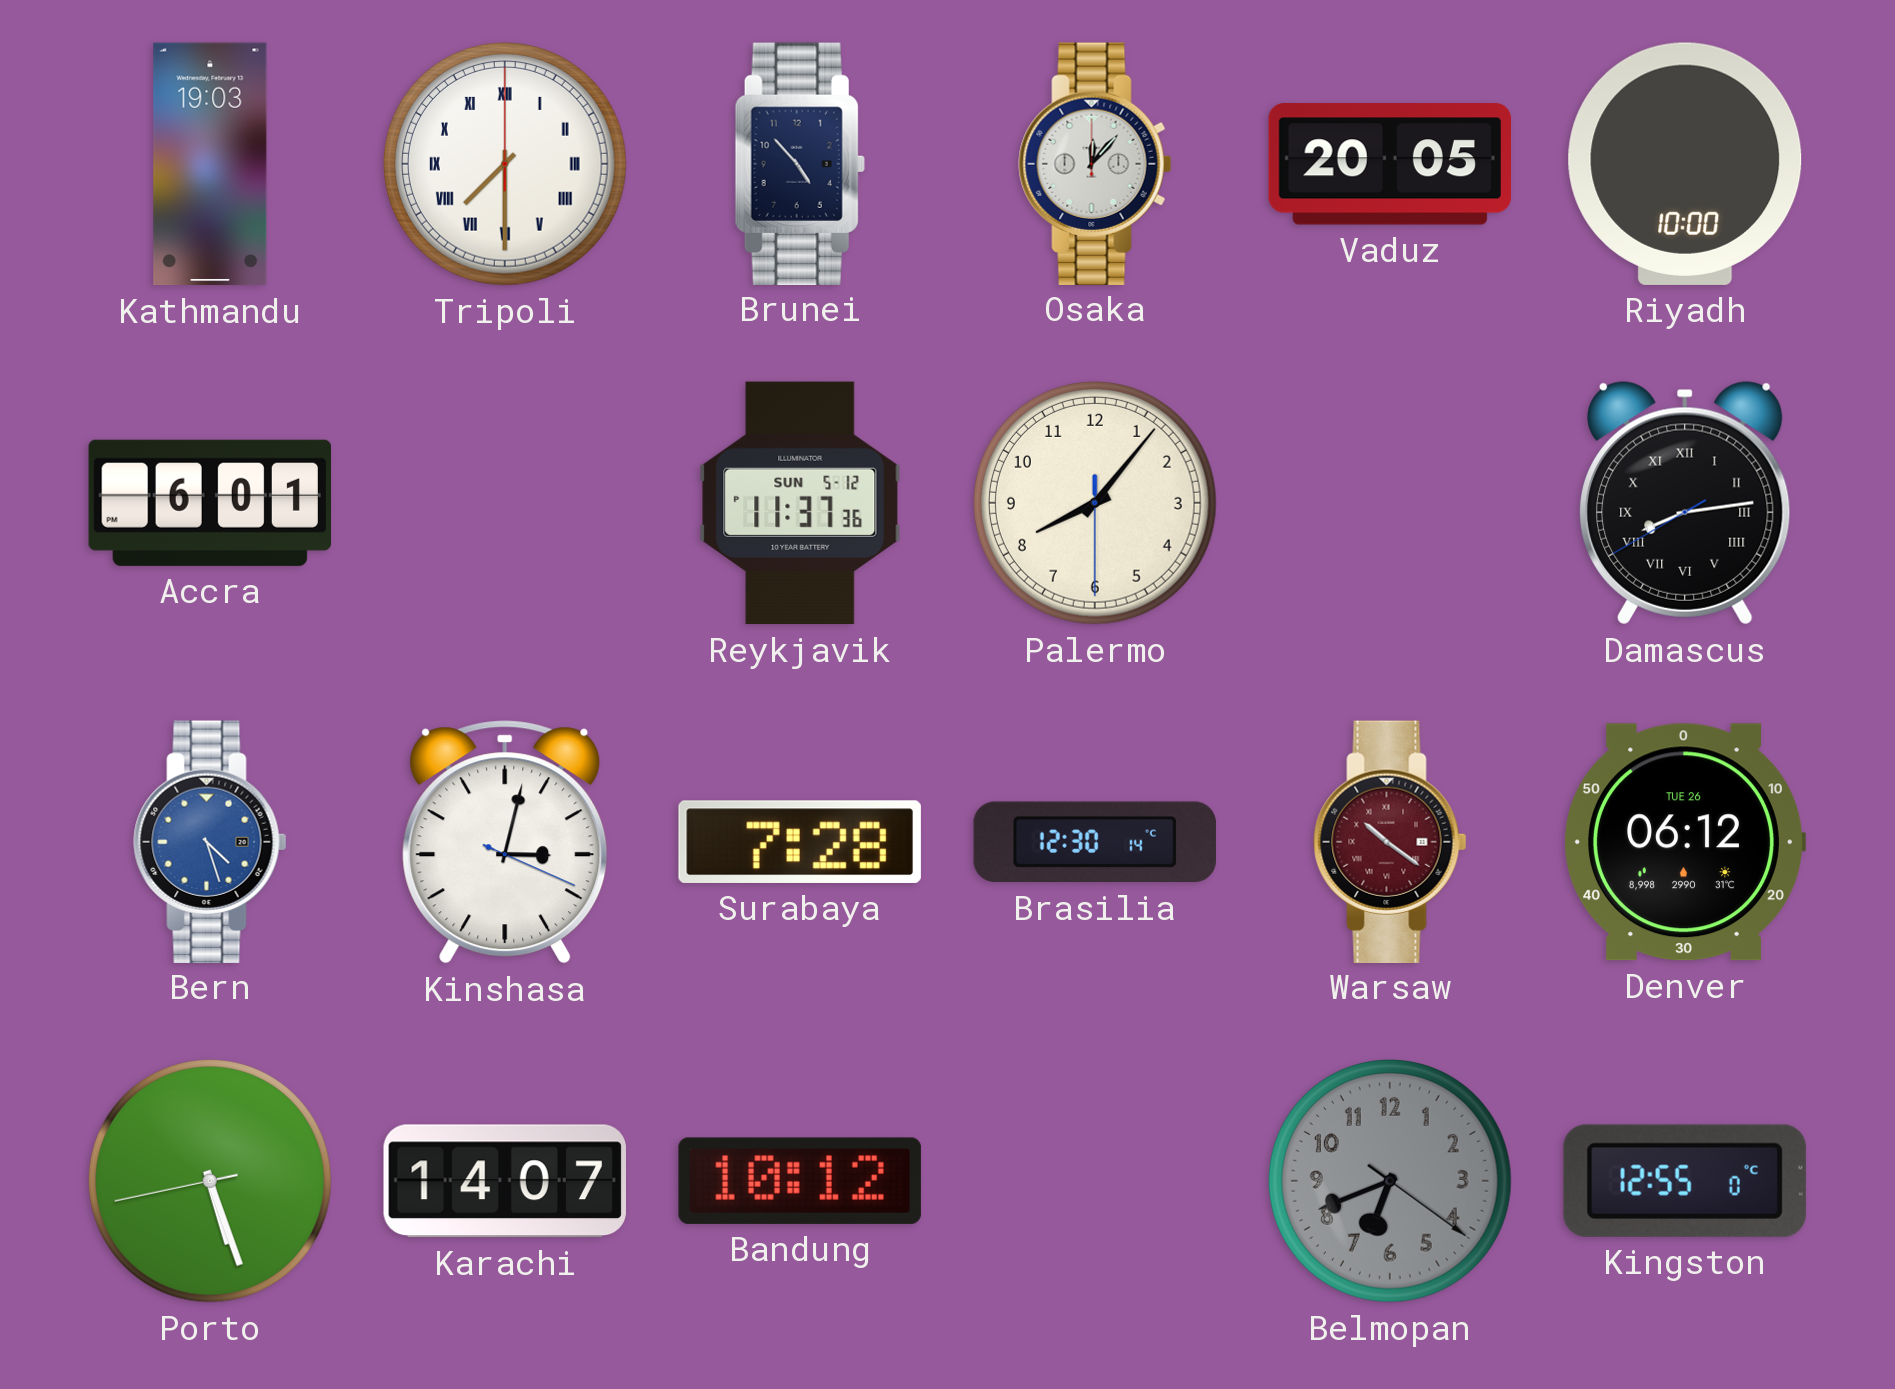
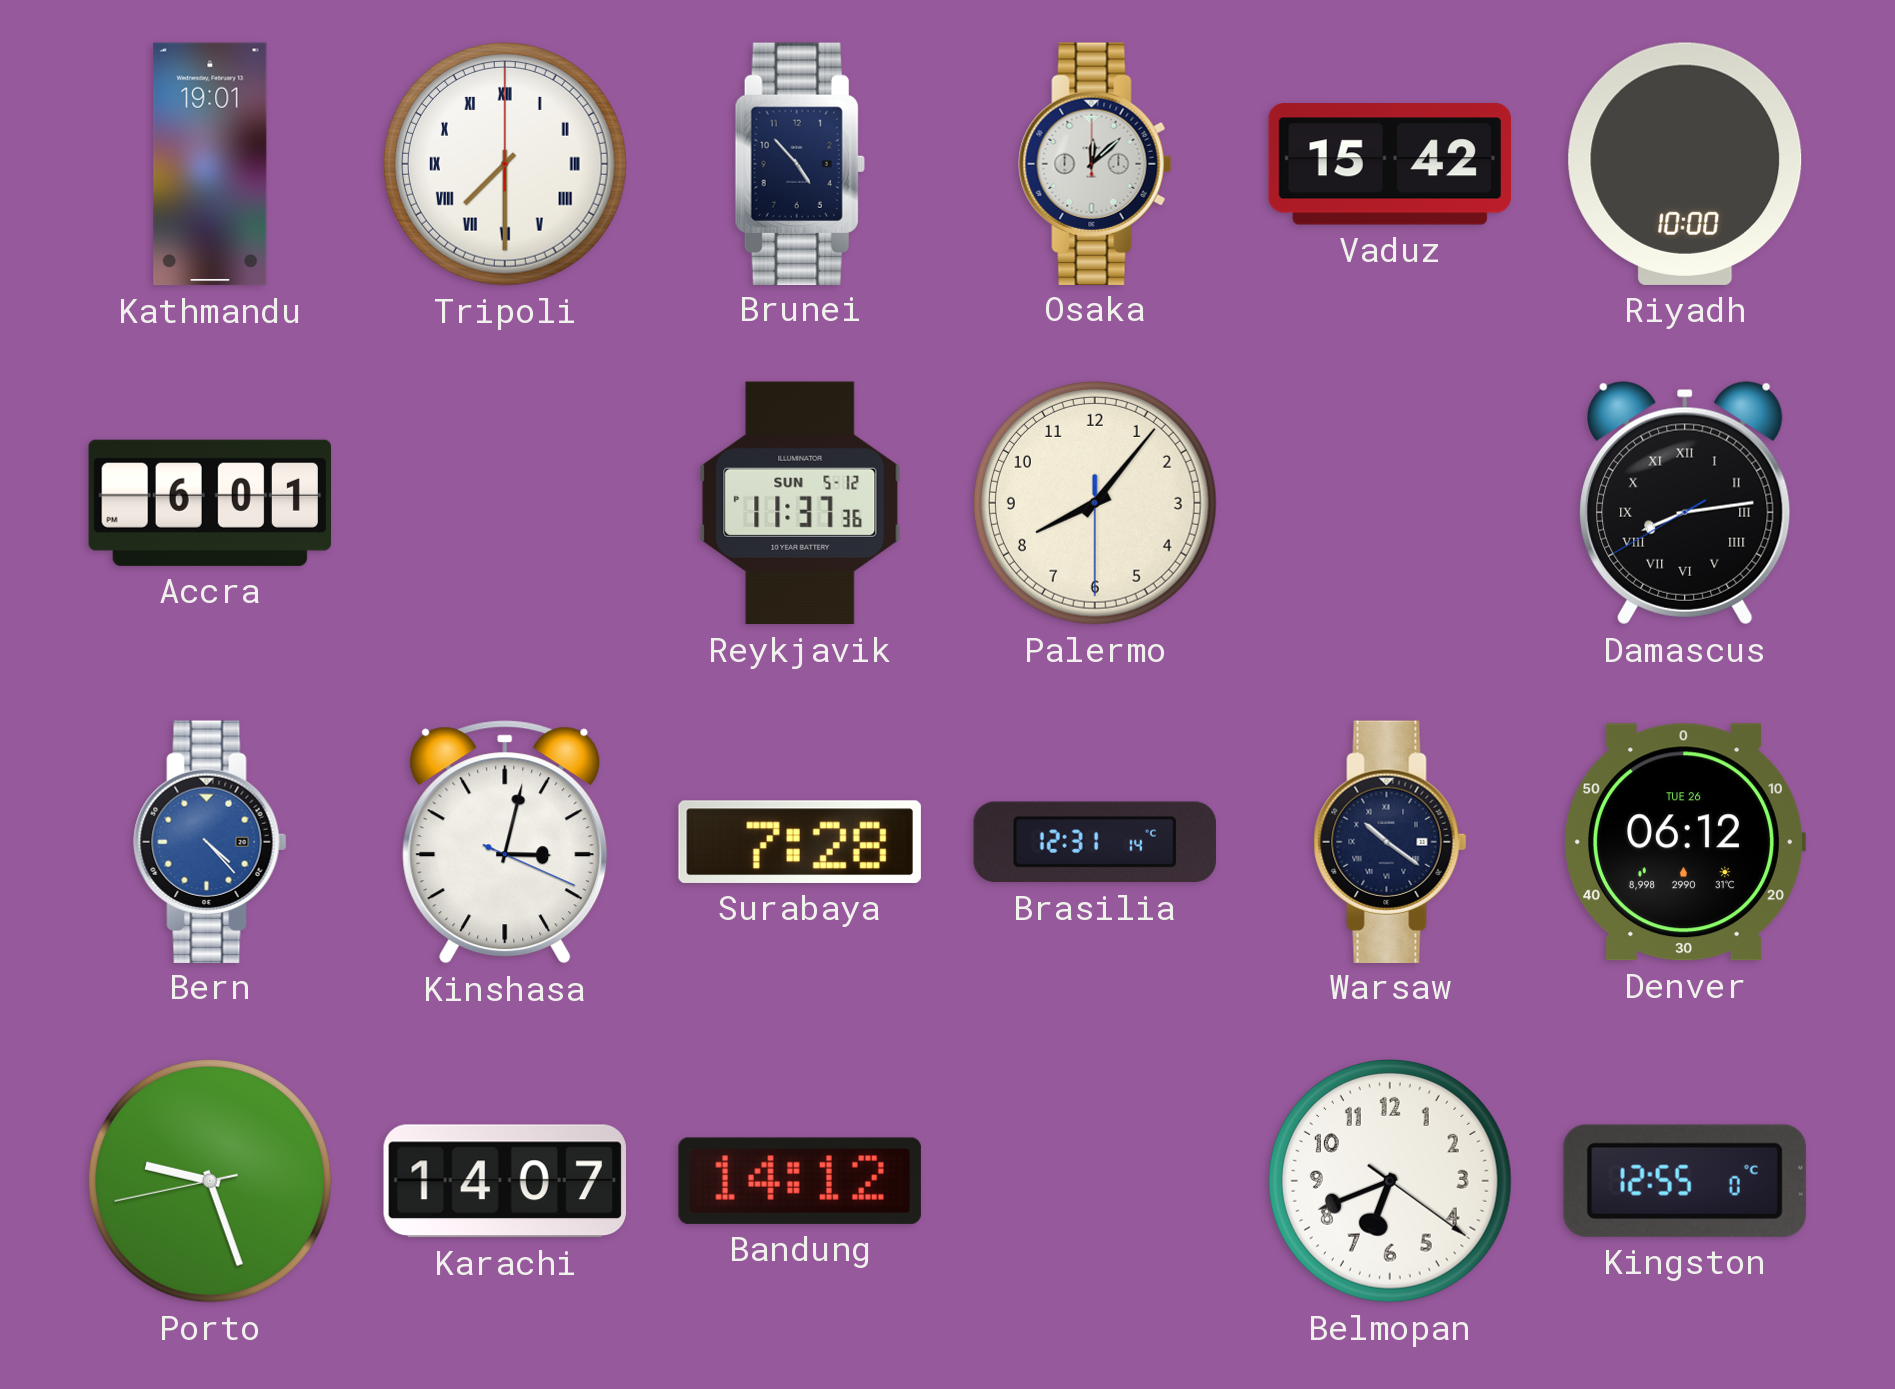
Kathmandu: 19:03 -> 19:01
Osaka: 12:07 -> 12:08
Vaduz: 20:05 -> 15:42
Bern: 4:27 -> 4:23
Brasilia: 12:30 -> 12:31
Warsaw dial: burgundy -> navy
Porto: 5:26 -> 9:26
Bandung: 10:12 -> 14:12
Belmopan dial: grey -> white
